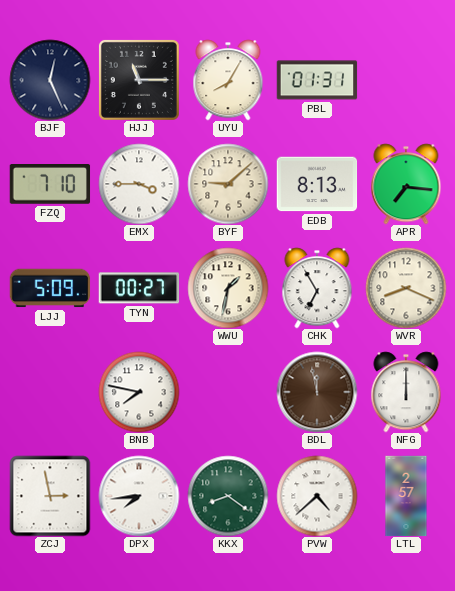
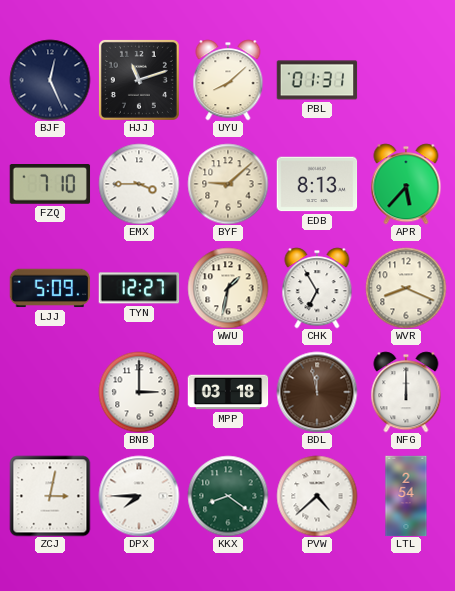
HJJ: 11:15 -> 11:12
UYU: 8:05 -> 8:08
APR: 7:16 -> 5:37
TYN: 00:27 -> 12:27
BNB: 7:47 -> 3:00
MPP: none -> 03:18
ZCJ: 2:58 -> 3:02
DPX: 7:44 -> 7:45
LTL: 2:57 -> 2:54
